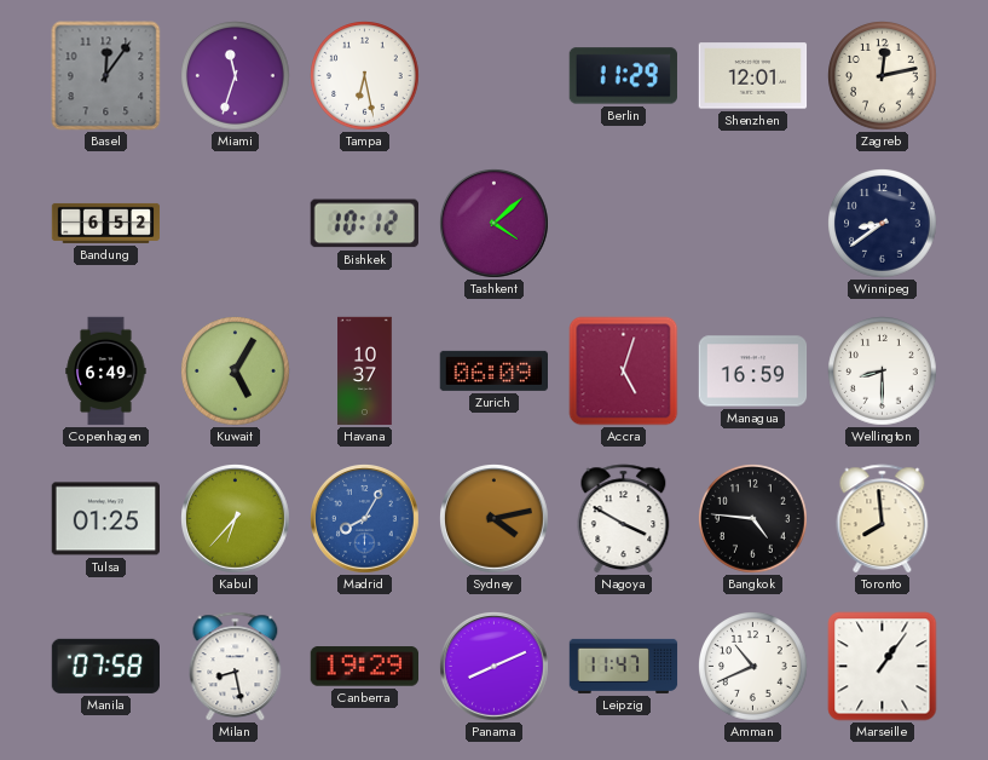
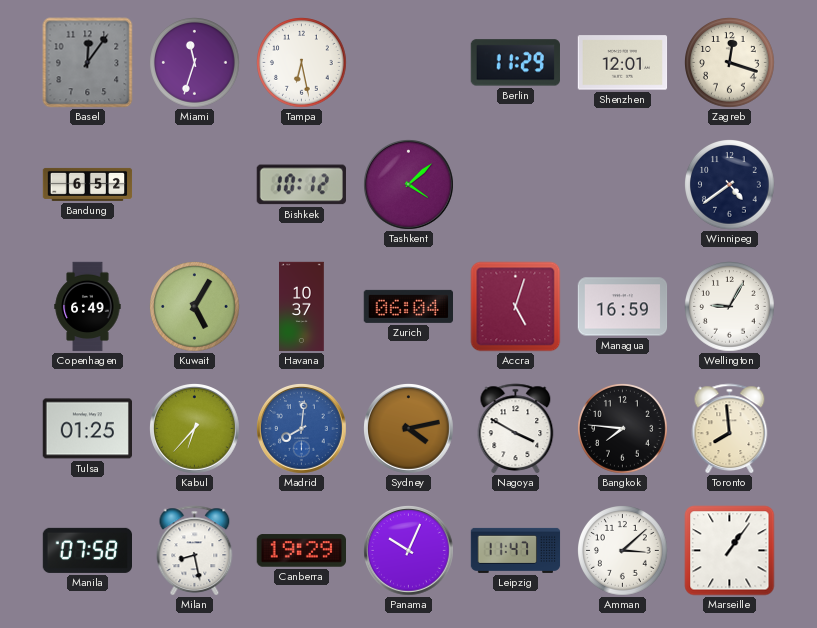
Zagreb: 12:13 -> 12:18
Winnipeg: 8:39 -> 4:39
Zurich: 06:09 -> 06:04
Wellington: 8:30 -> 9:05
Madrid: 8:05 -> 8:01
Bangkok: 4:46 -> 7:46
Panama: 8:11 -> 10:04
Amman: 10:41 -> 3:08
